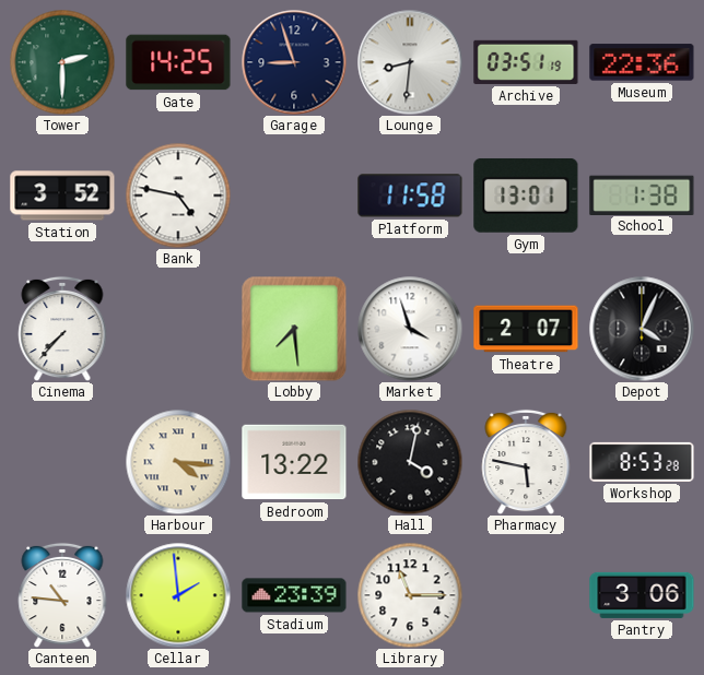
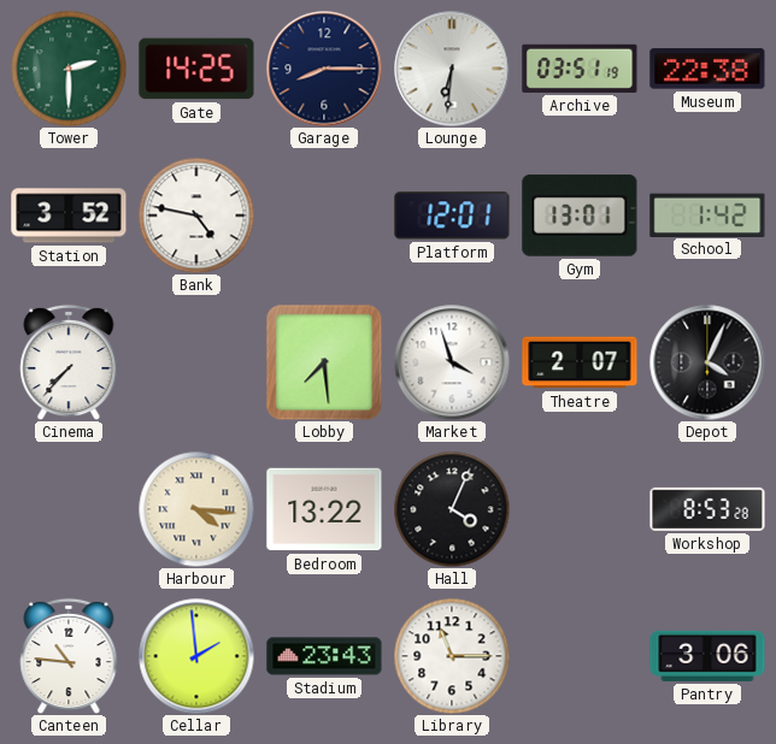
Garage: 8:57 -> 8:15
Lounge: 8:31 -> 6:31
Museum: 22:36 -> 22:38
Platform: 11:58 -> 12:01
School: 1:38 -> 1:42
Hall: 4:02 -> 4:04
Pharmacy: 5:47 -> none
Stadium: 23:39 -> 23:43
